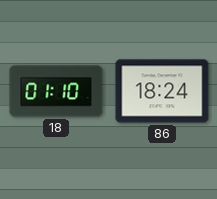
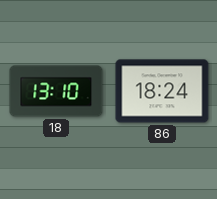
18: 01:10 -> 13:10
